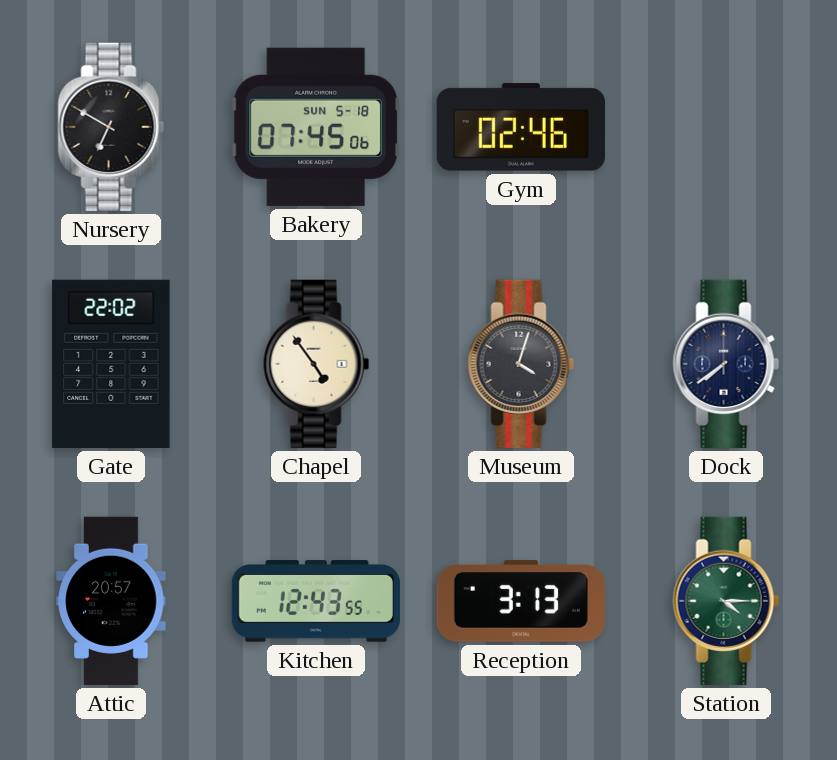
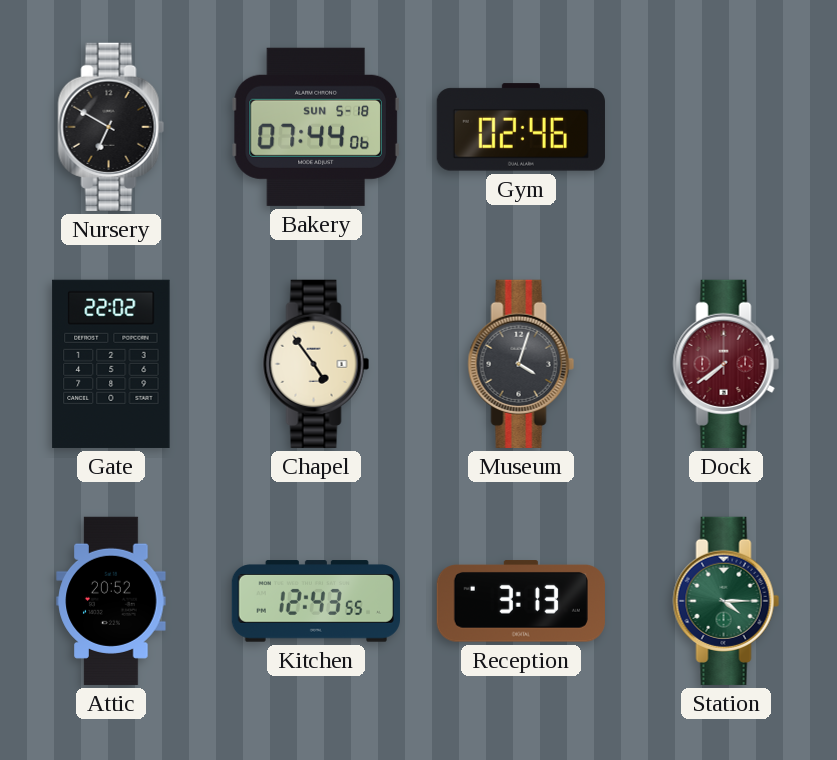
Bakery: 07:45 -> 07:44
Dock dial: navy -> burgundy
Attic: 20:57 -> 20:52
